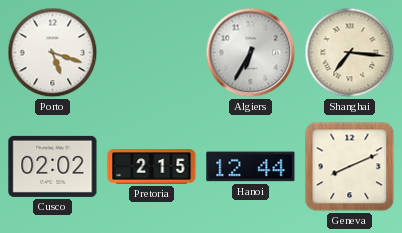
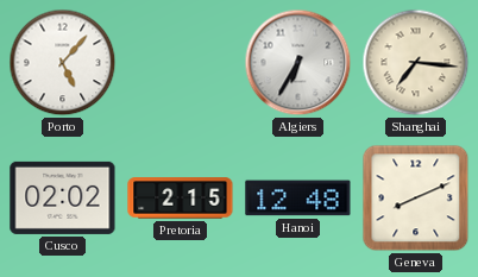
Porto: 5:18 -> 5:07
Hanoi: 12:44 -> 12:48
